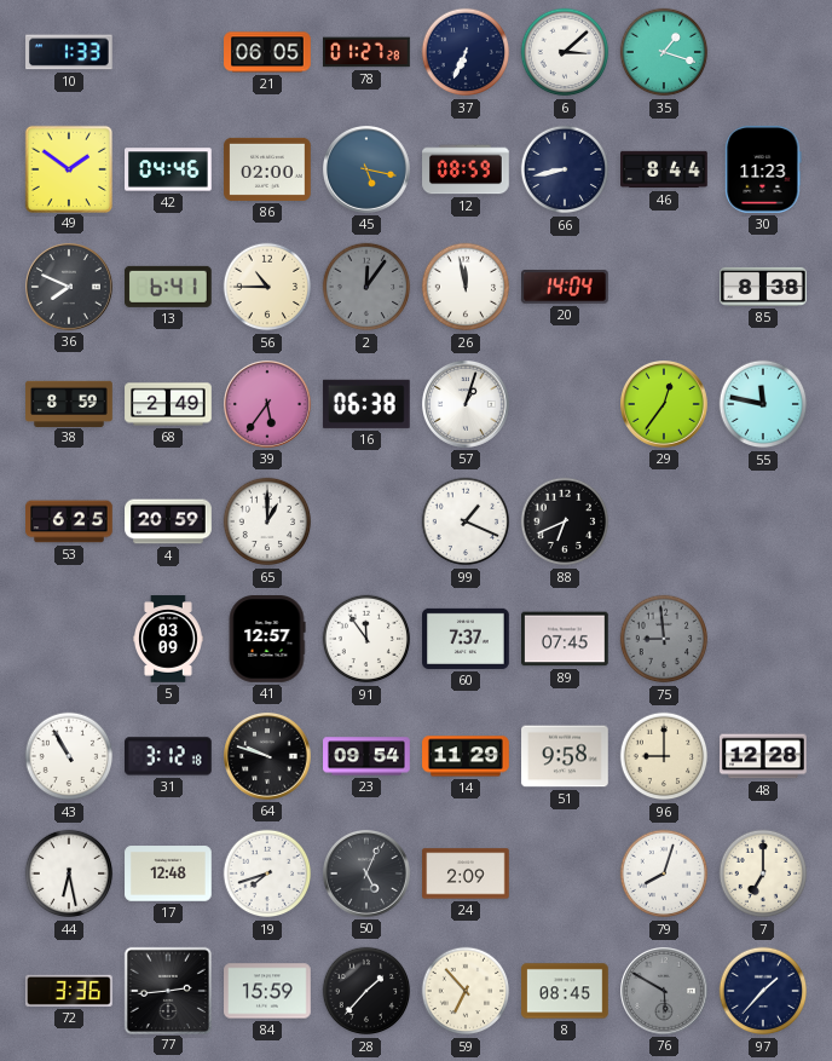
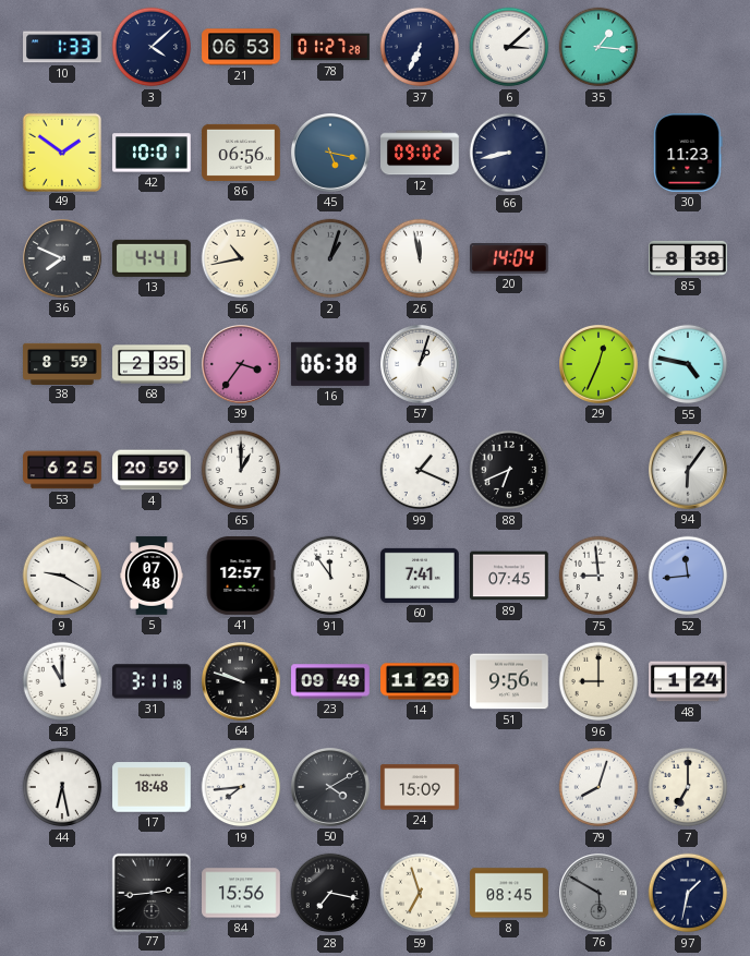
3: none -> 4:08
21: 06:05 -> 06:53
35: 1:18 -> 1:16
42: 04:46 -> 10:01
86: 02:00 -> 06:56
12: 08:59 -> 09:02
46: 8:44 -> none
13: 6:41 -> 4:41
56: 10:45 -> 10:43
2: 12:06 -> 1:03
68: 2:49 -> 2:35
39: 5:36 -> 3:36
29: 12:36 -> 12:34
55: 11:47 -> 4:47
94: none -> 6:06
9: none -> 9:20
5: 03:09 -> 07:48
60: 7:37 -> 7:41
75 dial: grey -> white
52: none -> 11:44
43: 10:55 -> 11:00
31: 3:12 -> 3:11
23: 09:54 -> 09:49
51: 9:58 -> 9:56
48: 12:28 -> 1:24
17: 12:48 -> 18:48
19: 7:42 -> 7:44
50: 5:04 -> 4:10
24: 2:09 -> 15:09
72: 3:36 -> none
84: 15:59 -> 15:56
28: 1:37 -> 7:17
59: 6:53 -> 6:57
97: 1:37 -> 1:32
